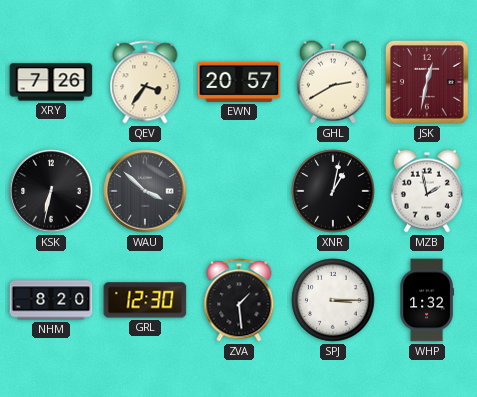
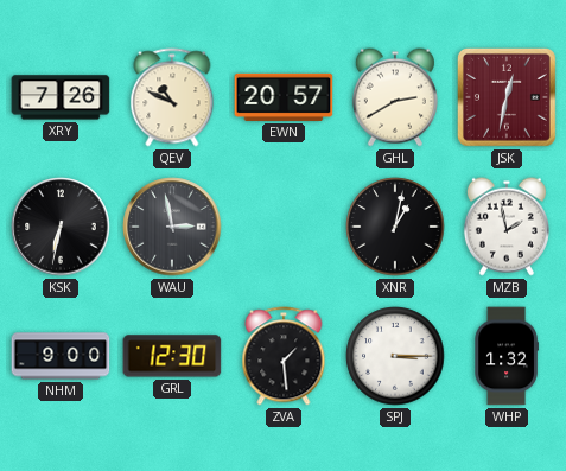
QEV: 3:36 -> 10:49
WAU: 3:52 -> 2:58
NHM: 8:20 -> 9:00
